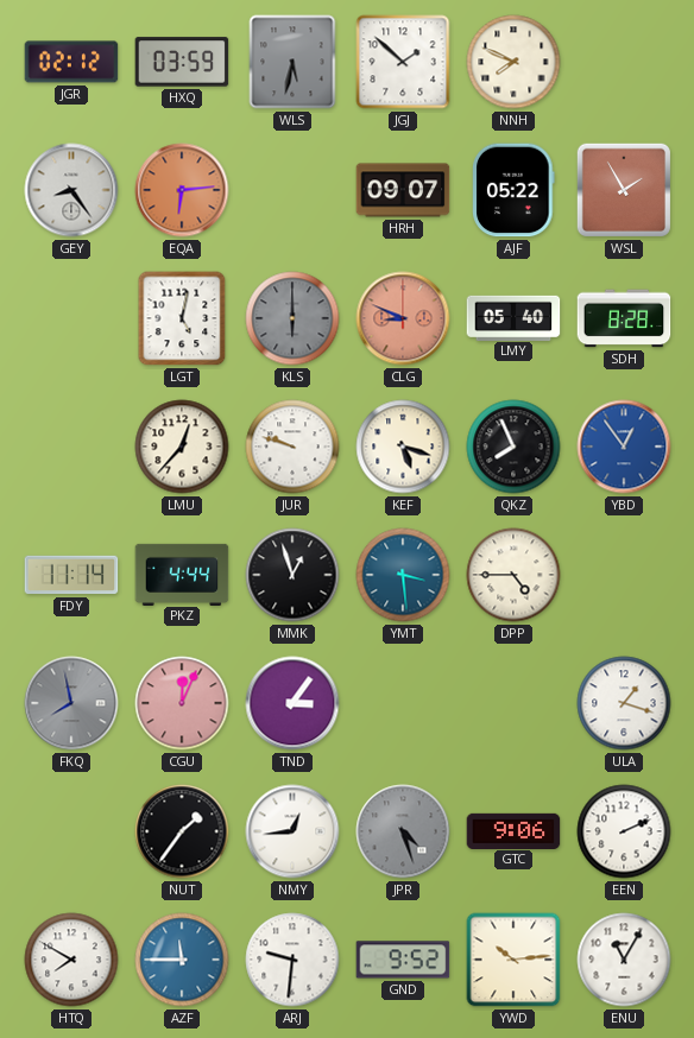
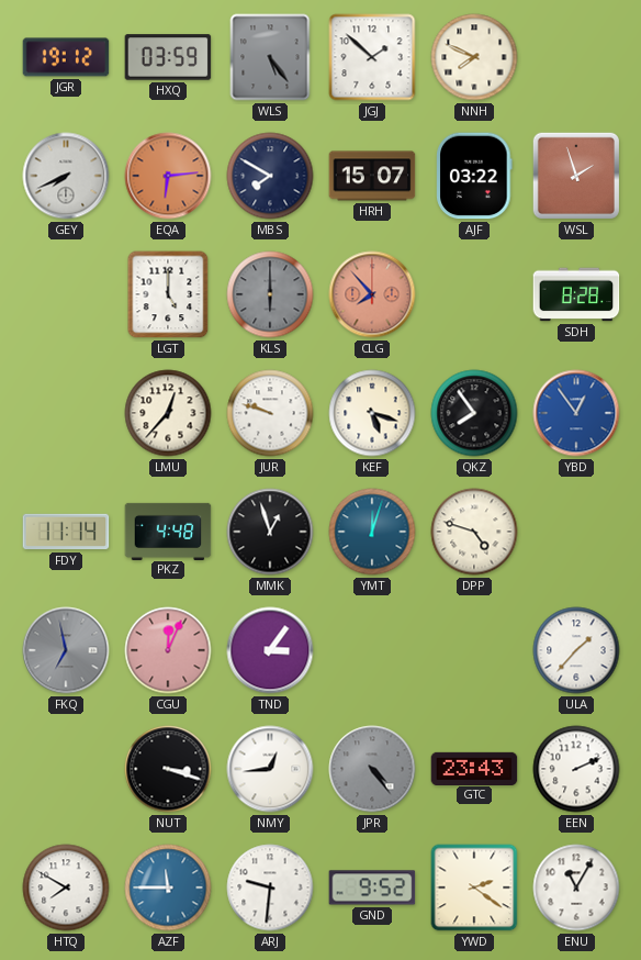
JGR: 02:12 -> 19:12
WLS: 5:32 -> 5:24
GEY: 8:24 -> 7:41
MBS: none -> 7:50
HRH: 09:07 -> 15:07
AJF: 05:22 -> 03:22
WSL: 1:55 -> 1:57
LGT: 5:02 -> 5:00
CLG: 8:49 -> 7:53
LMY: 05:40 -> none
QKZ: 7:56 -> 7:54
PKZ: 4:44 -> 4:48
YMT: 3:29 -> 12:03
DPP: 4:45 -> 4:48
FKQ: 7:58 -> 6:58
ULA: 1:18 -> 1:37
NUT: 1:36 -> 3:18
JPR: 4:27 -> 4:24
GTC: 9:06 -> 23:43
YWD: 10:14 -> 2:21
